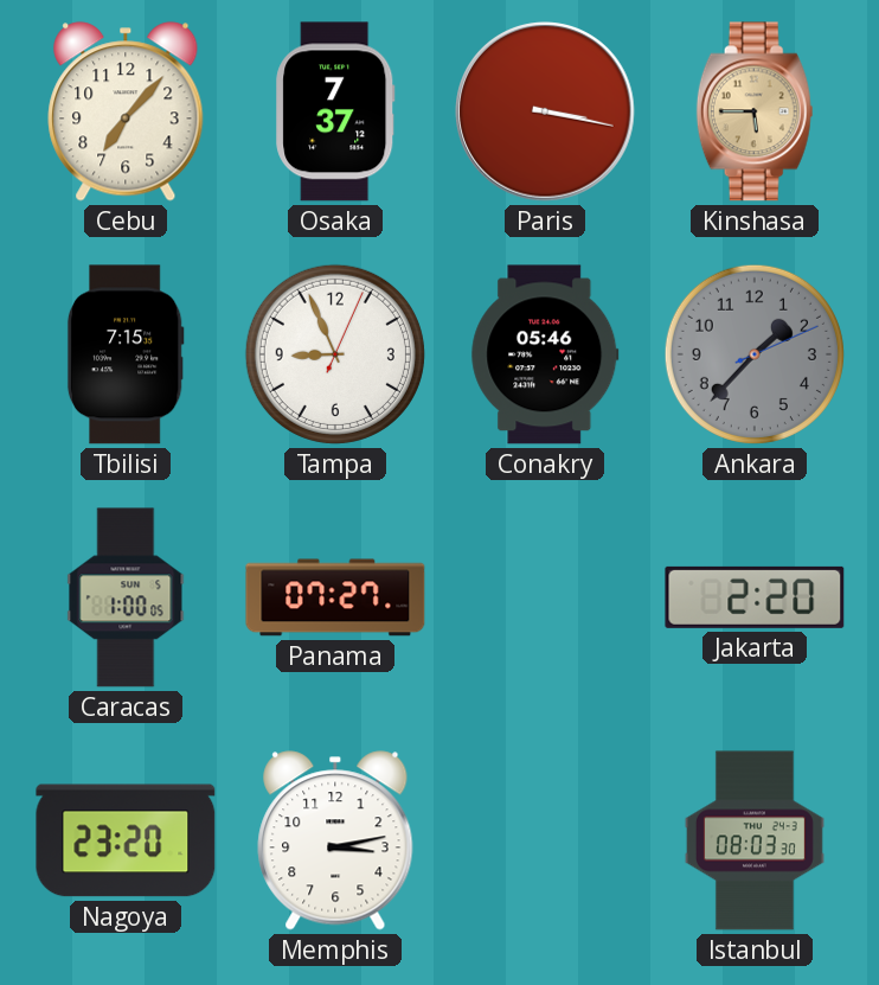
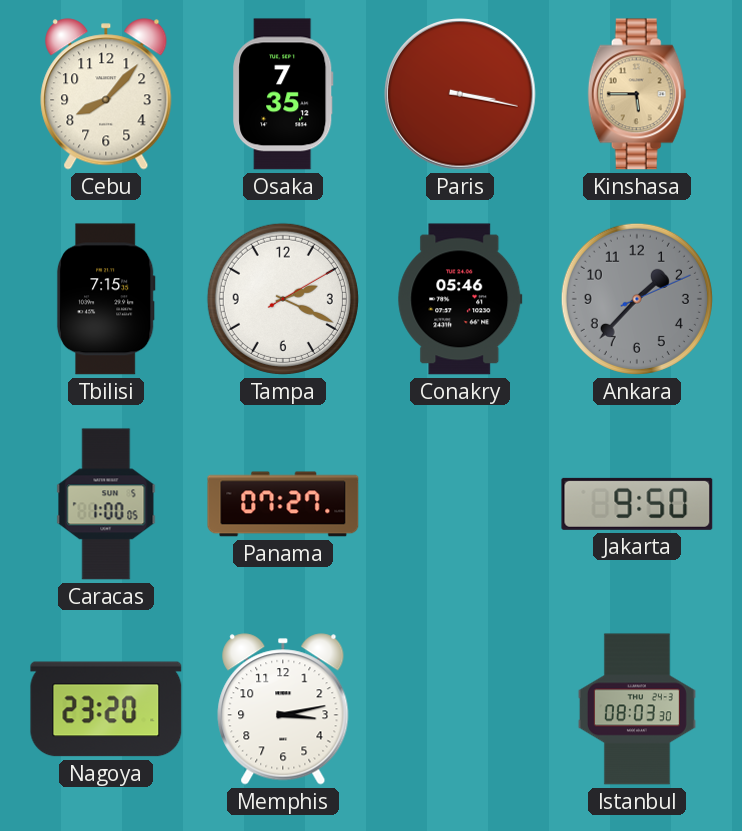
Cebu: 7:07 -> 8:07
Osaka: 7:37 -> 7:35
Tampa: 8:56 -> 2:19
Jakarta: 2:20 -> 9:50
